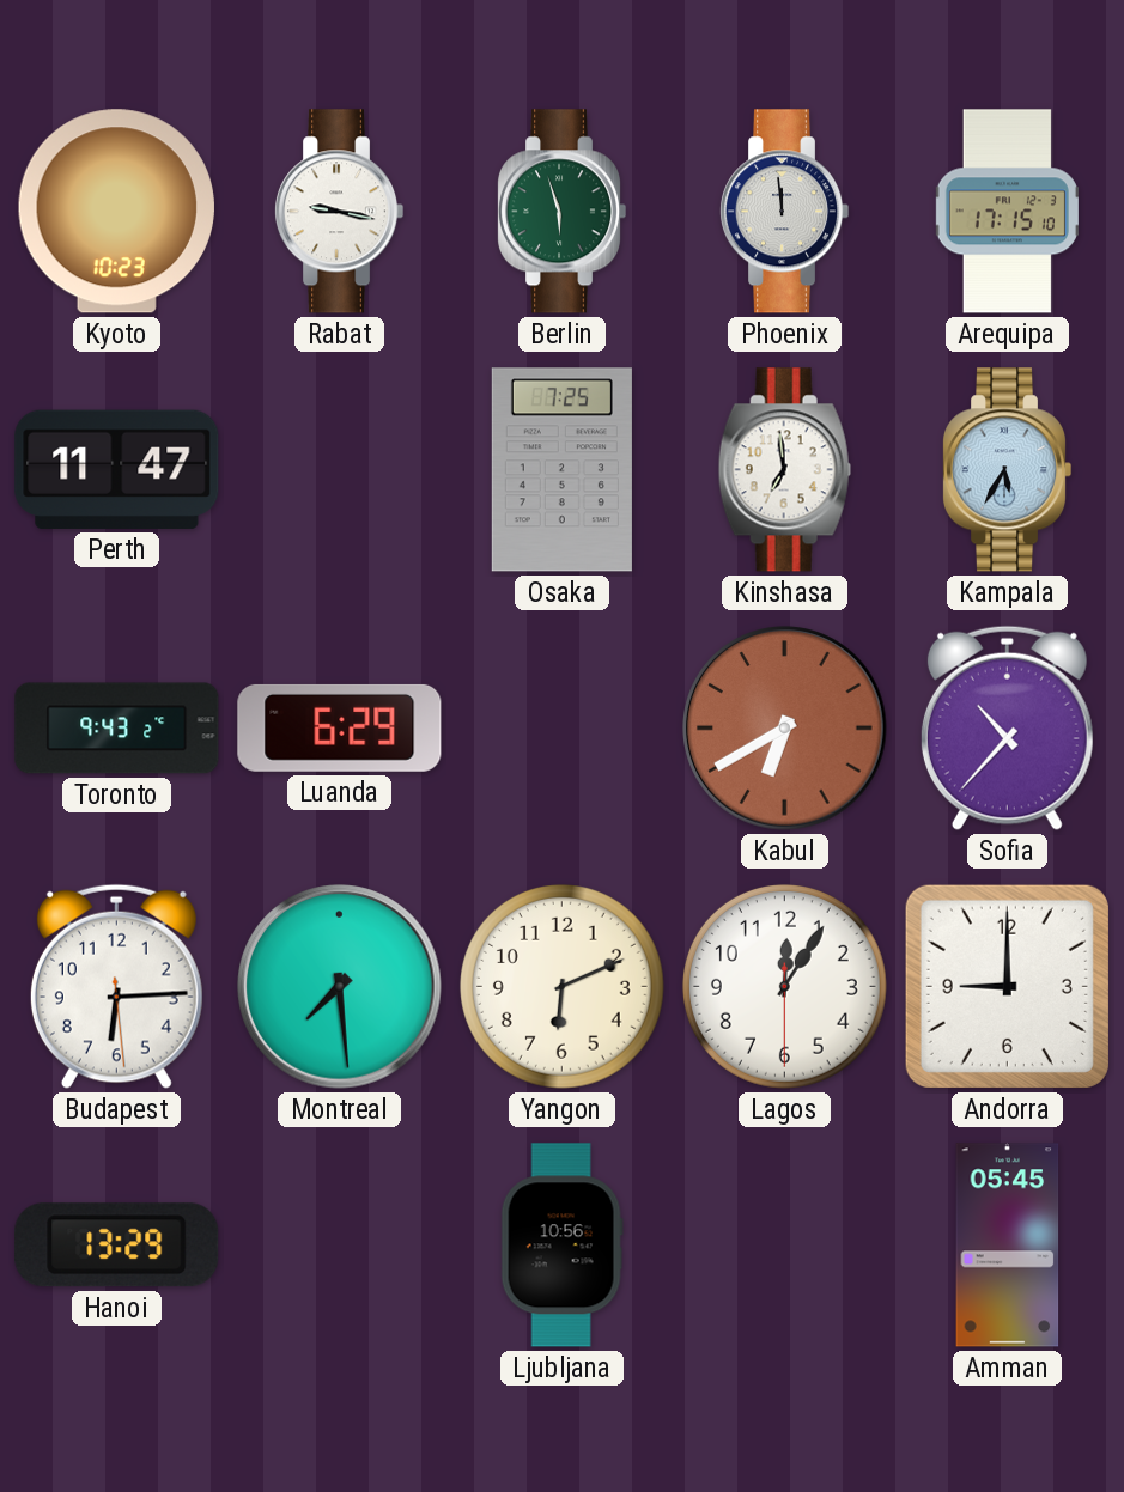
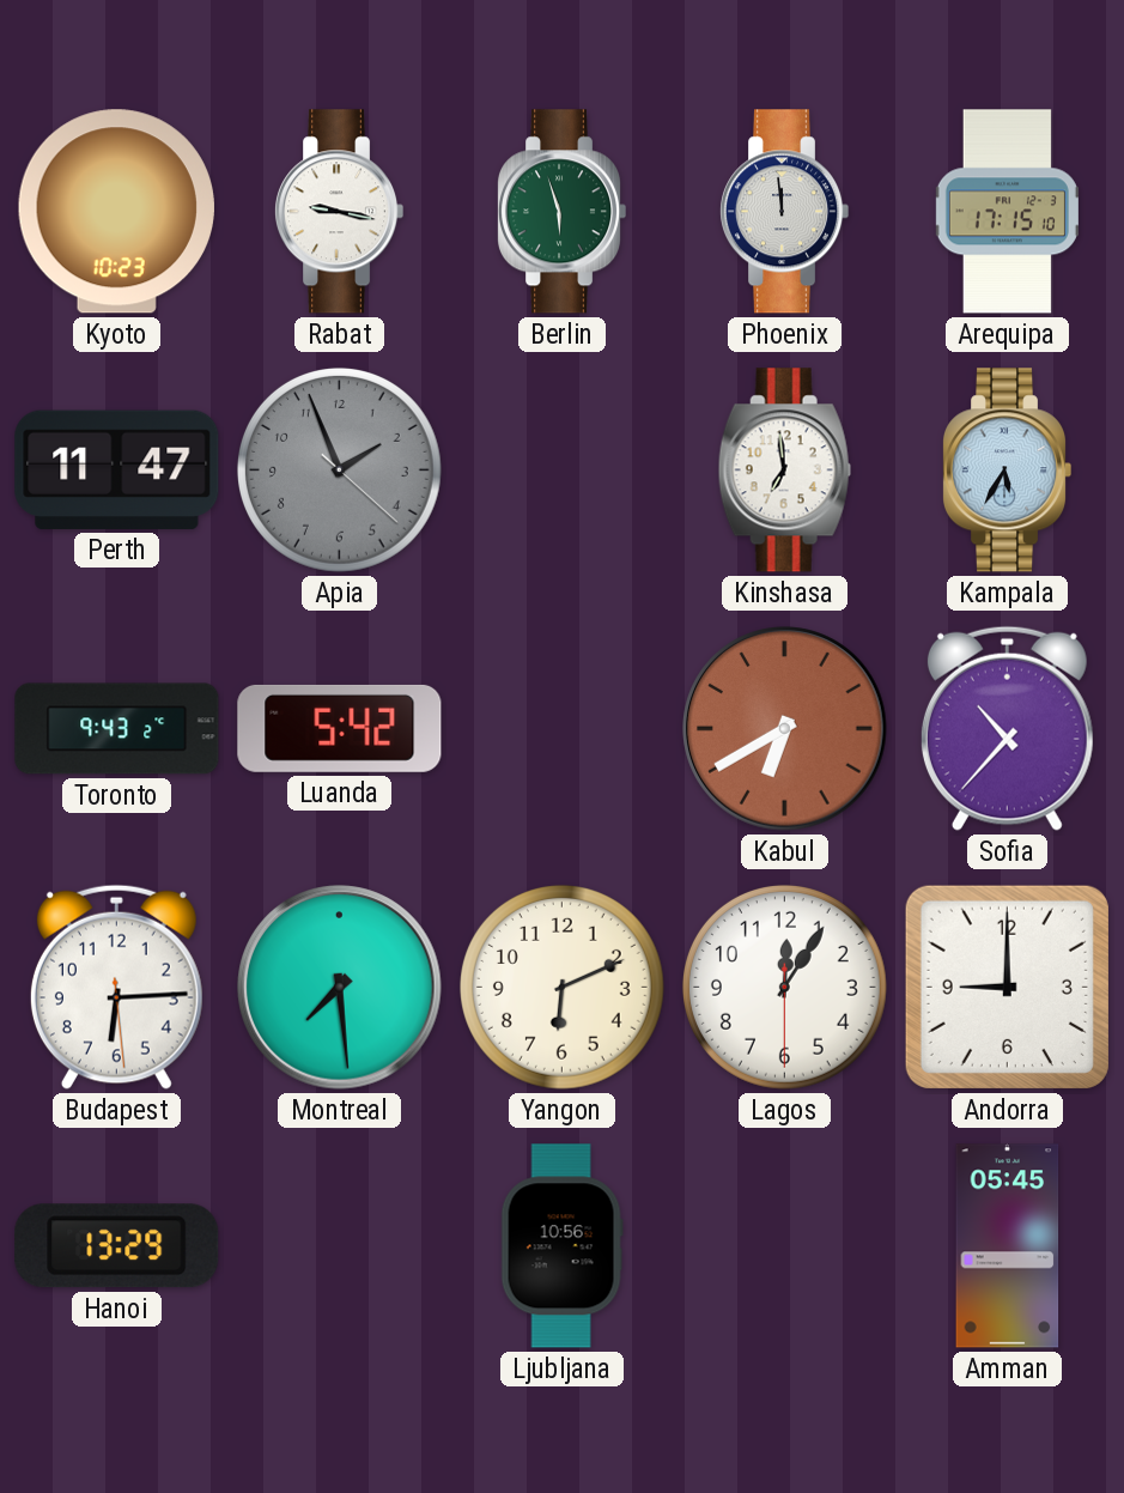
Apia: none -> 1:56
Osaka: 7:25 -> none
Luanda: 6:29 -> 5:42
